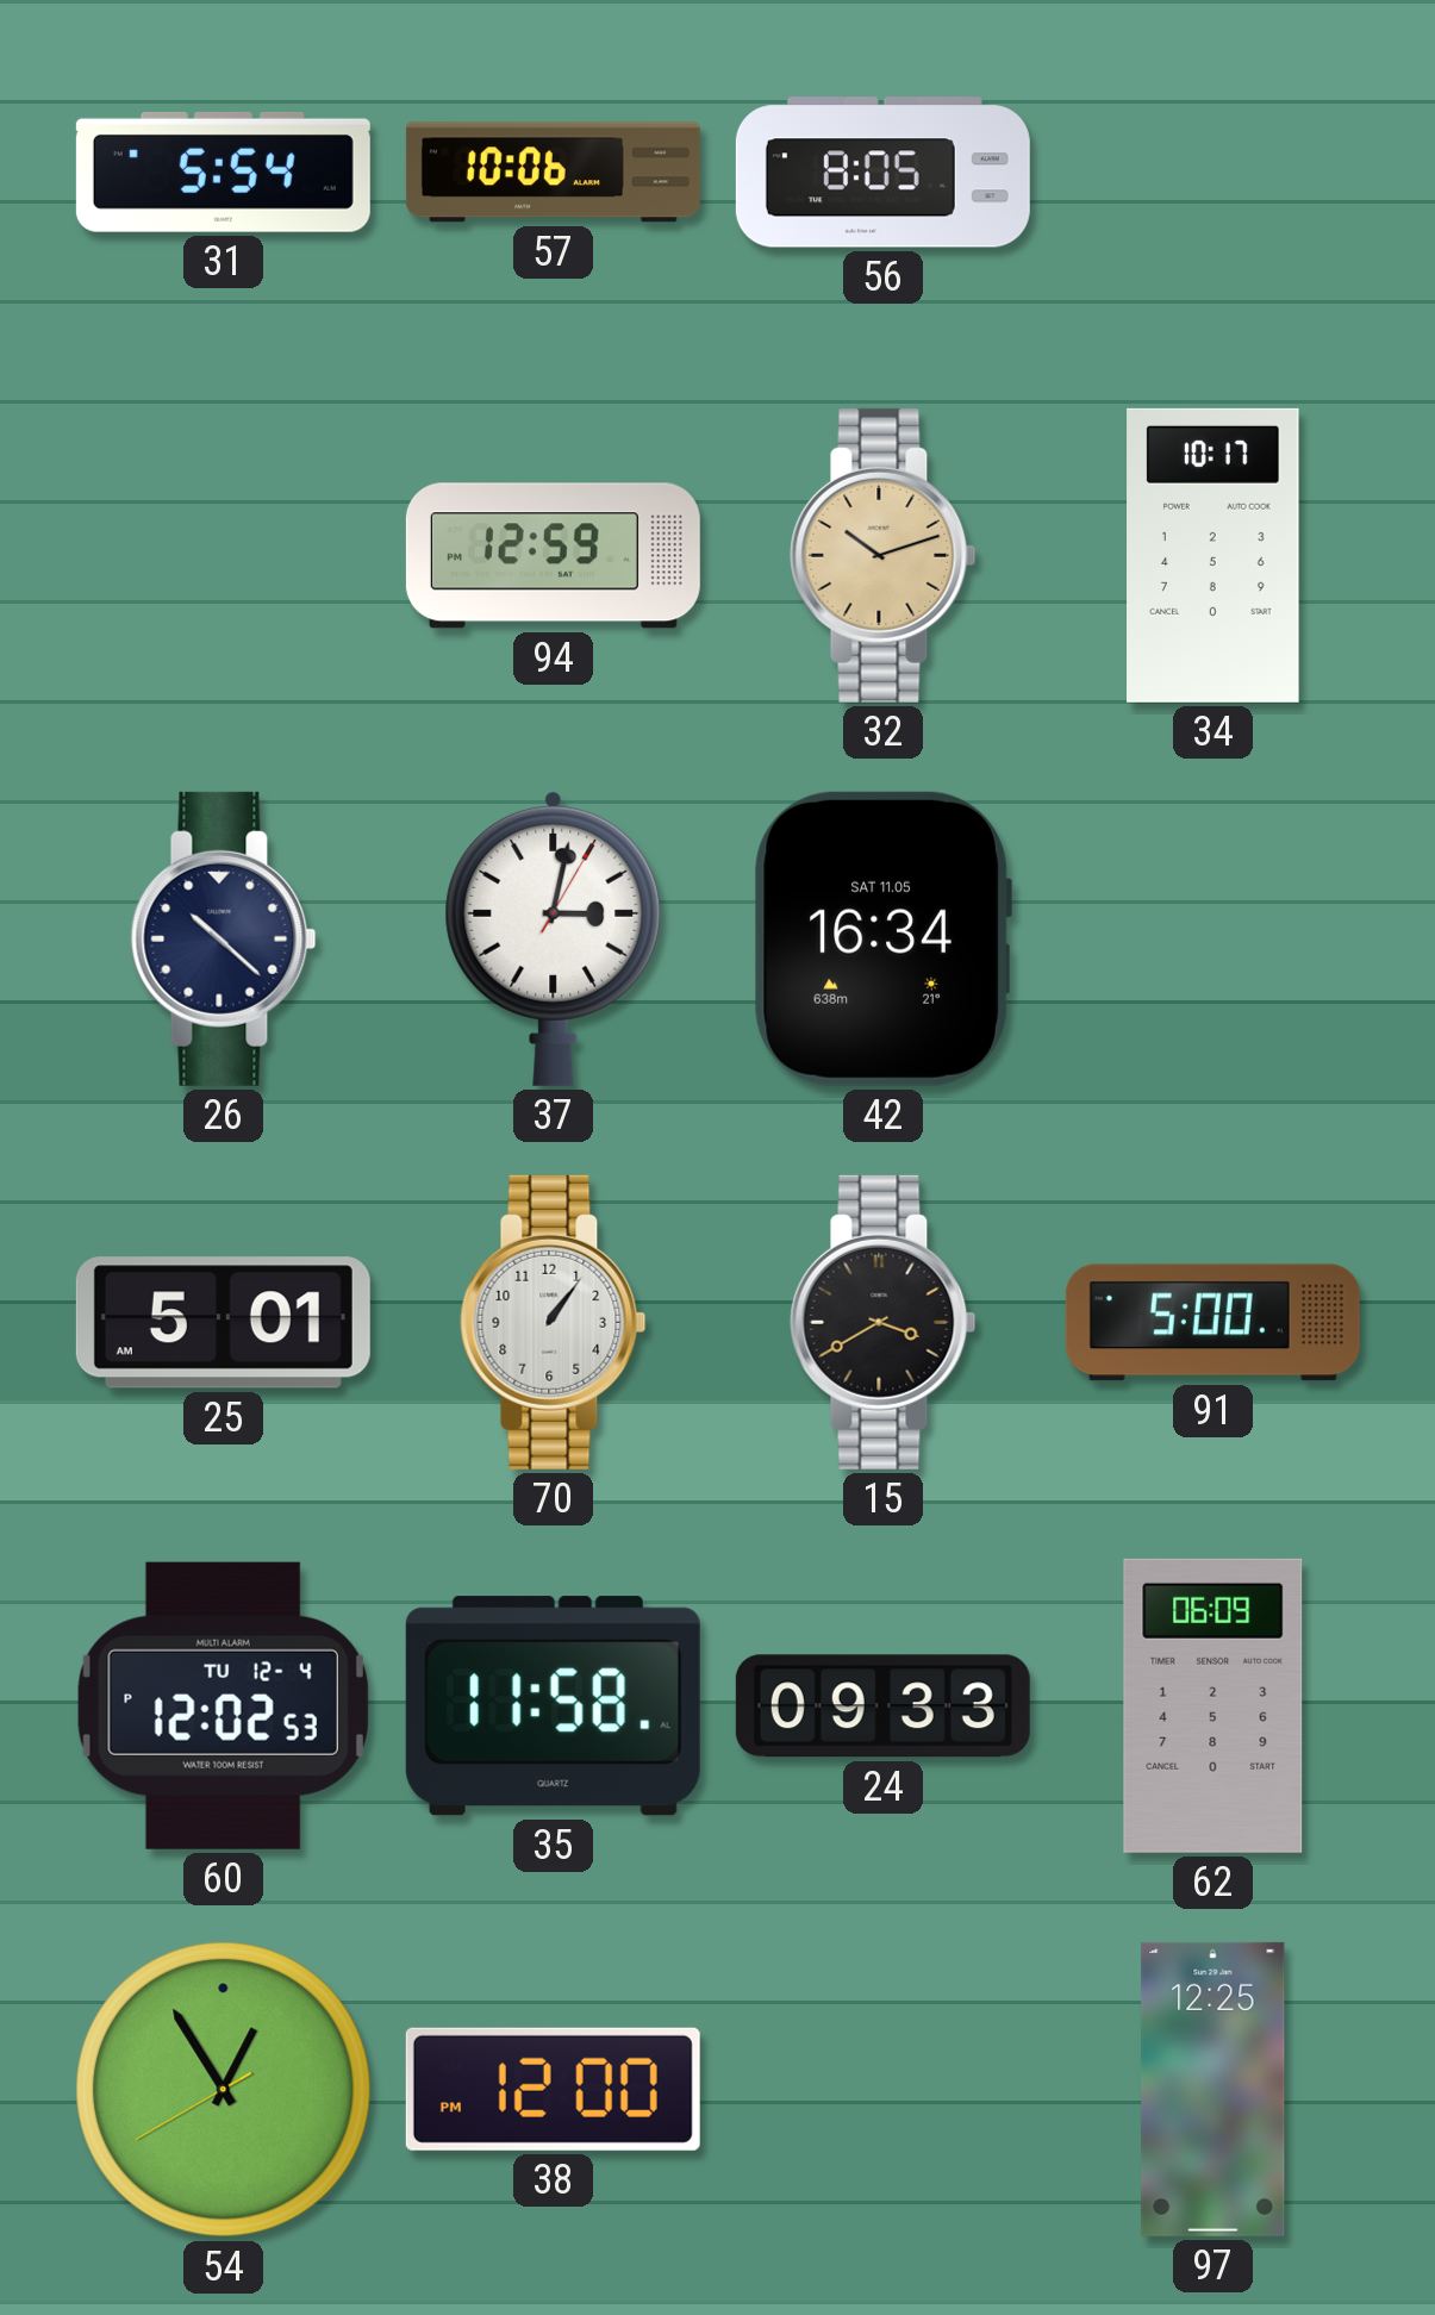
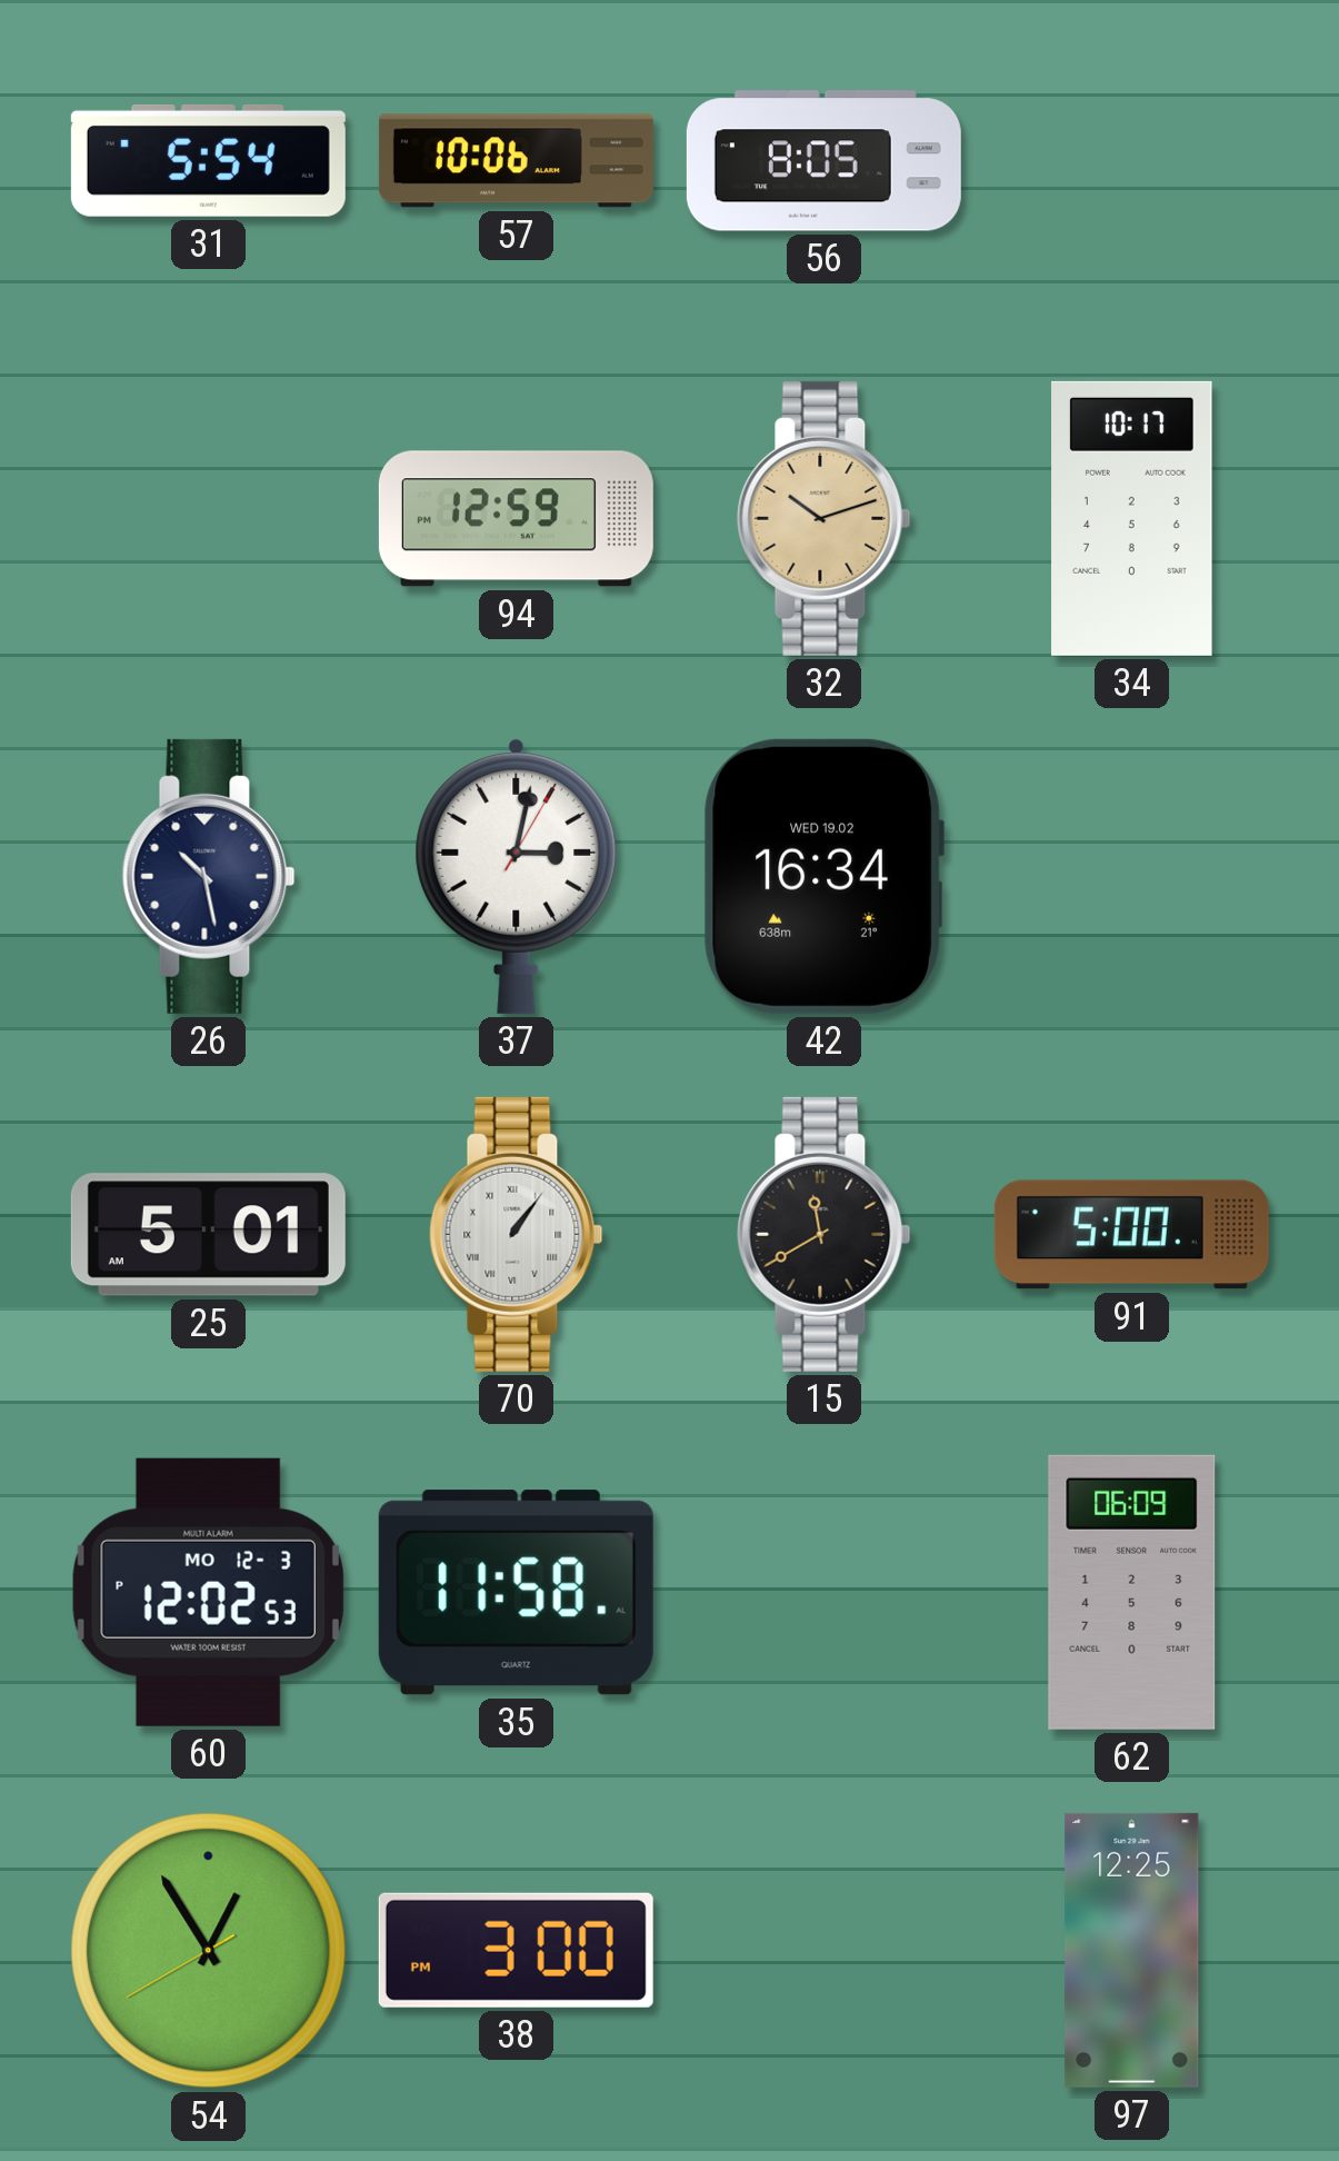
26: 10:22 -> 10:28
42 date: SAT 11.05 -> WED 19.02
70 numerals: Arabic -> Roman
15: 3:40 -> 11:40
60 date: TU 12-4 -> MO 12-3
24: 09:33 -> none
38: 12:00 -> 3:00
